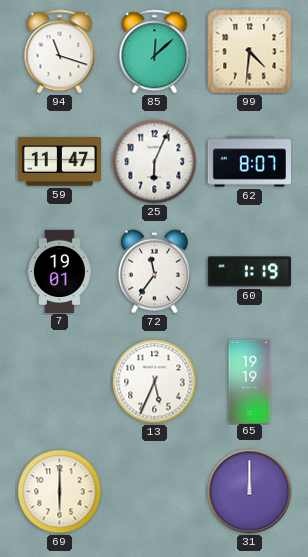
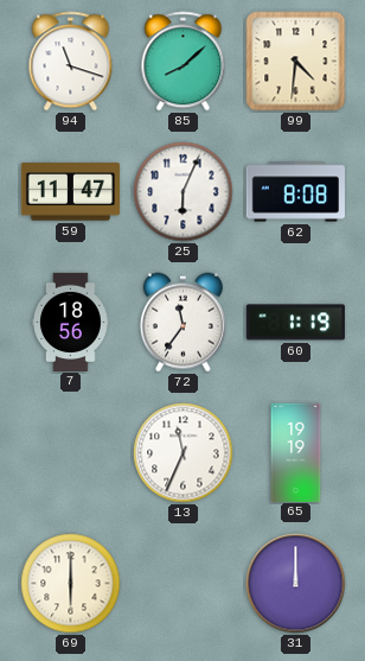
85: 12:08 -> 8:08
62: 8:07 -> 8:08
7: 19:01 -> 18:56
13: 5:34 -> 11:34
